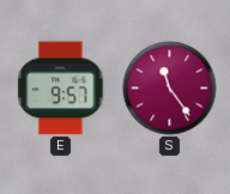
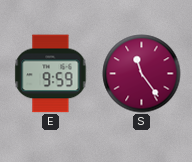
E: 9:57 -> 9:59
